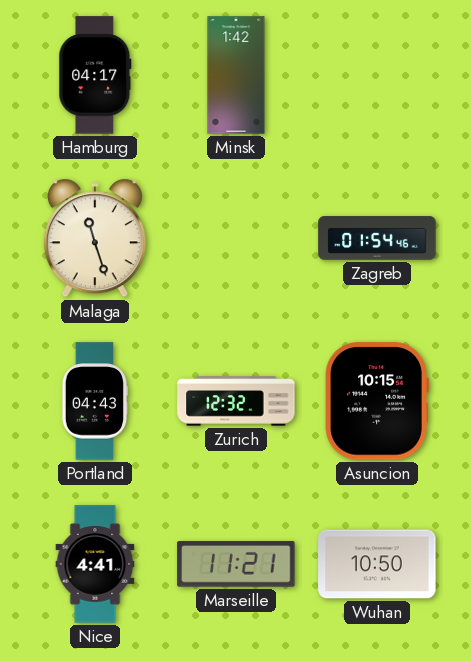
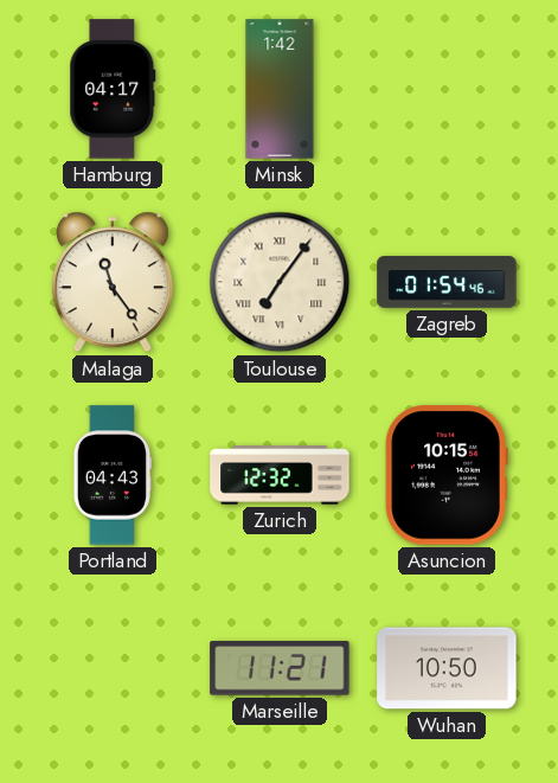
Malaga: 11:27 -> 11:24
Toulouse: none -> 7:06
Nice: 4:41 -> none
